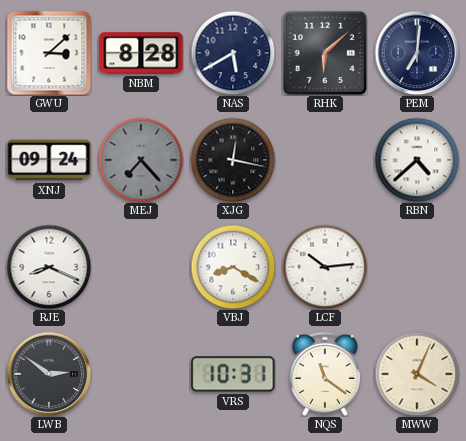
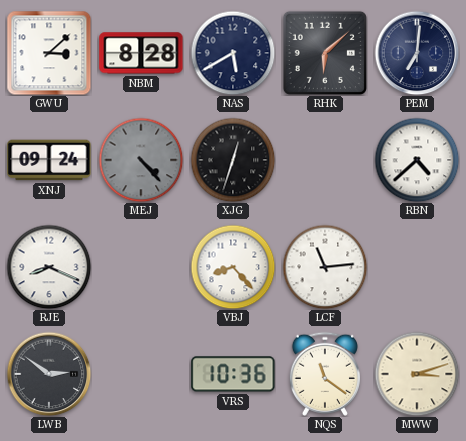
MEJ: 7:23 -> 4:23
XJG: 12:17 -> 12:33
VBJ: 8:20 -> 8:23
LCF: 10:14 -> 11:14
VRS: 10:31 -> 10:36
MWW: 4:04 -> 3:12
